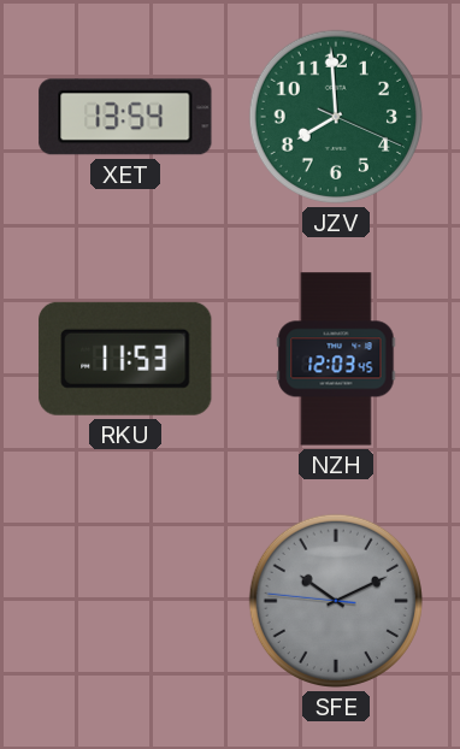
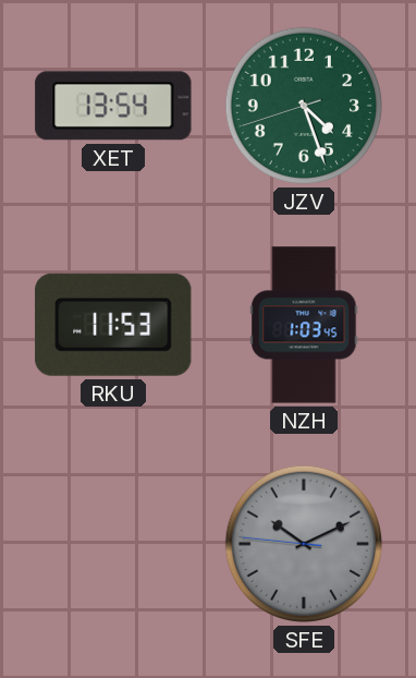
JZV: 7:59 -> 4:26
NZH: 12:03 -> 1:03
